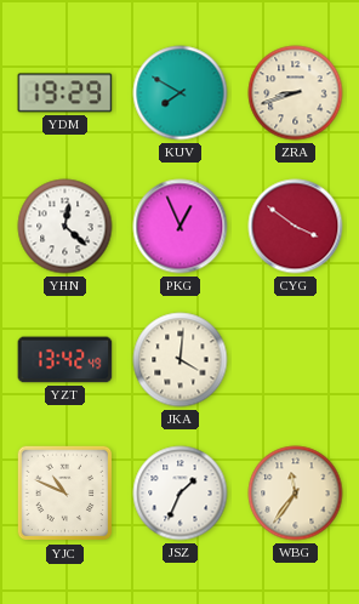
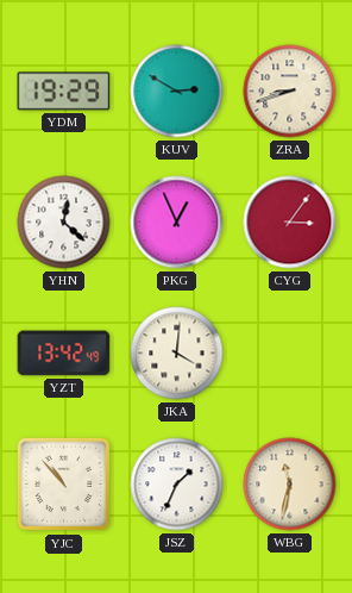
KUV: 7:50 -> 2:50
CYG: 3:51 -> 3:06
YJC: 10:49 -> 10:53
WBG: 11:36 -> 11:32
